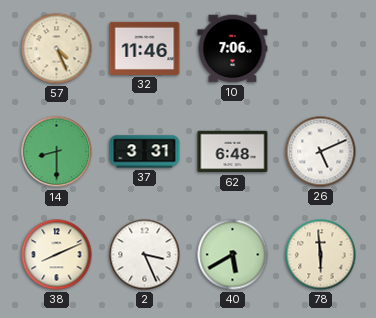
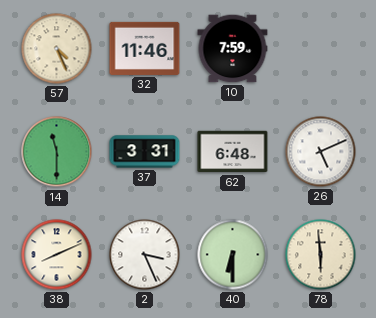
10: 7:06 -> 7:59
14: 8:30 -> 11:30
40: 5:40 -> 6:30
